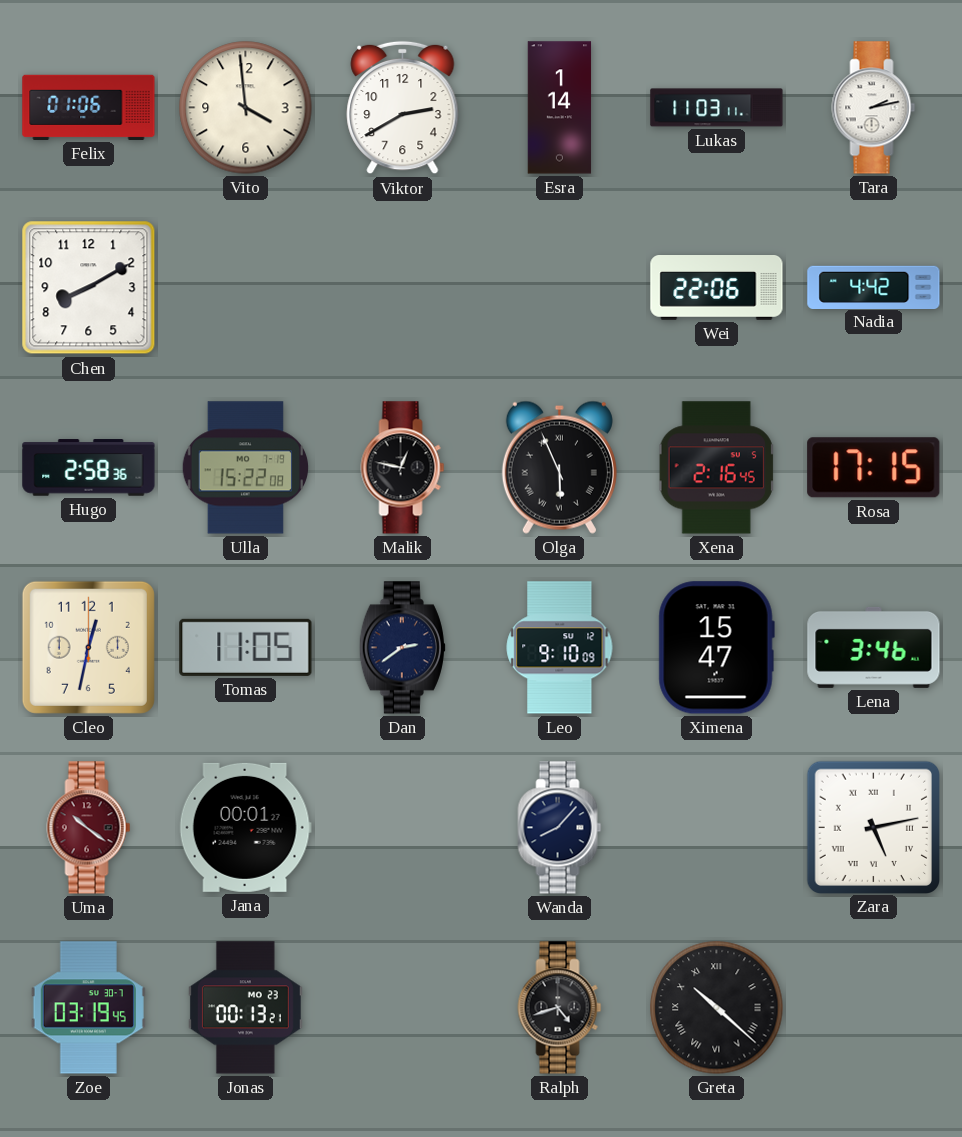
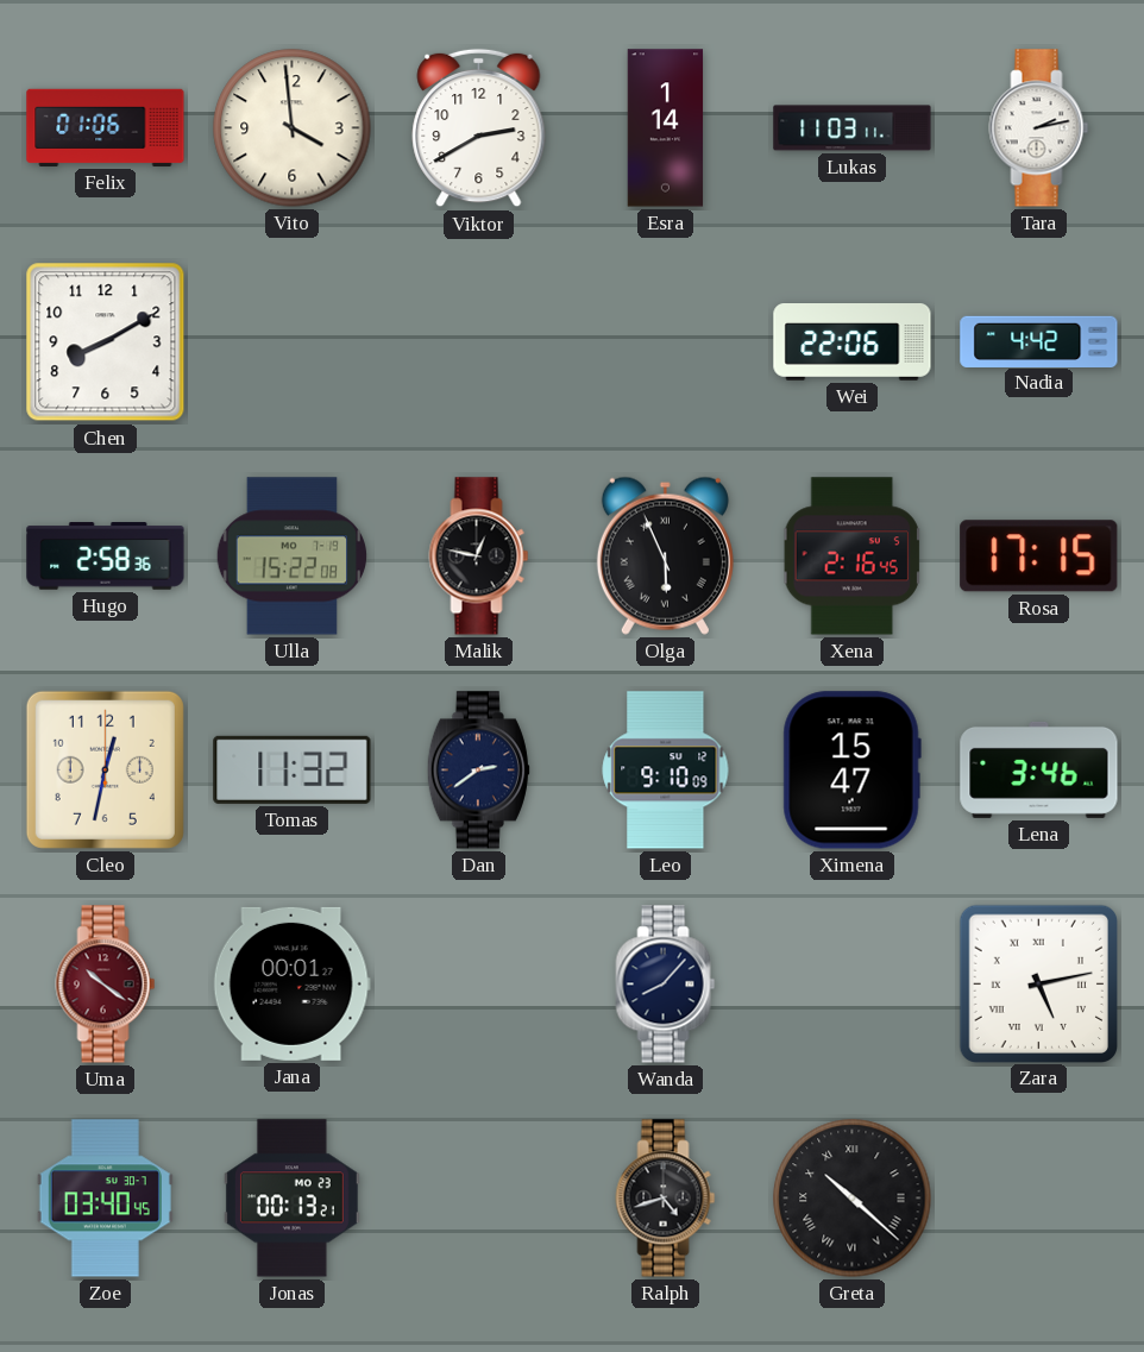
Tomas: 11:05 -> 11:32
Zoe: 03:19 -> 03:40
